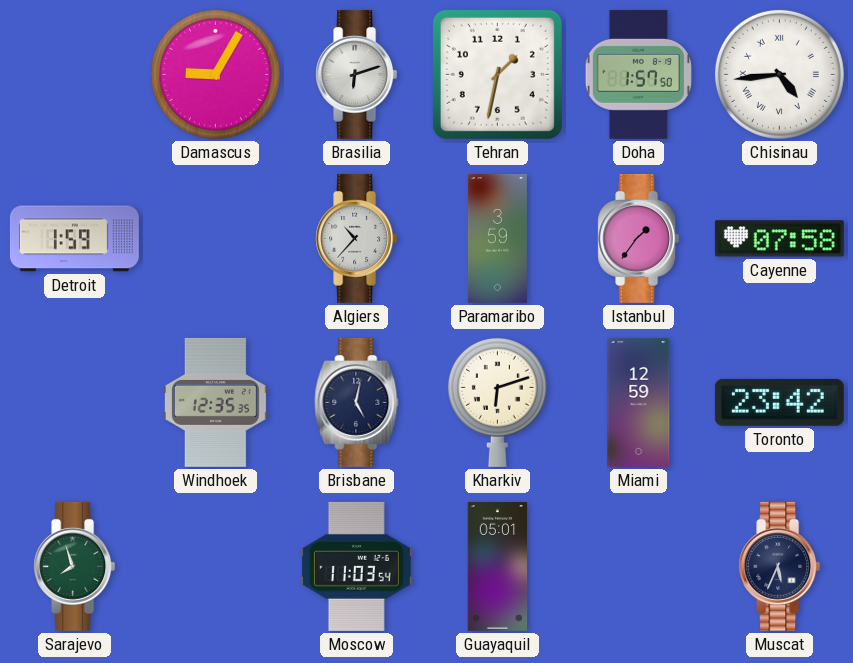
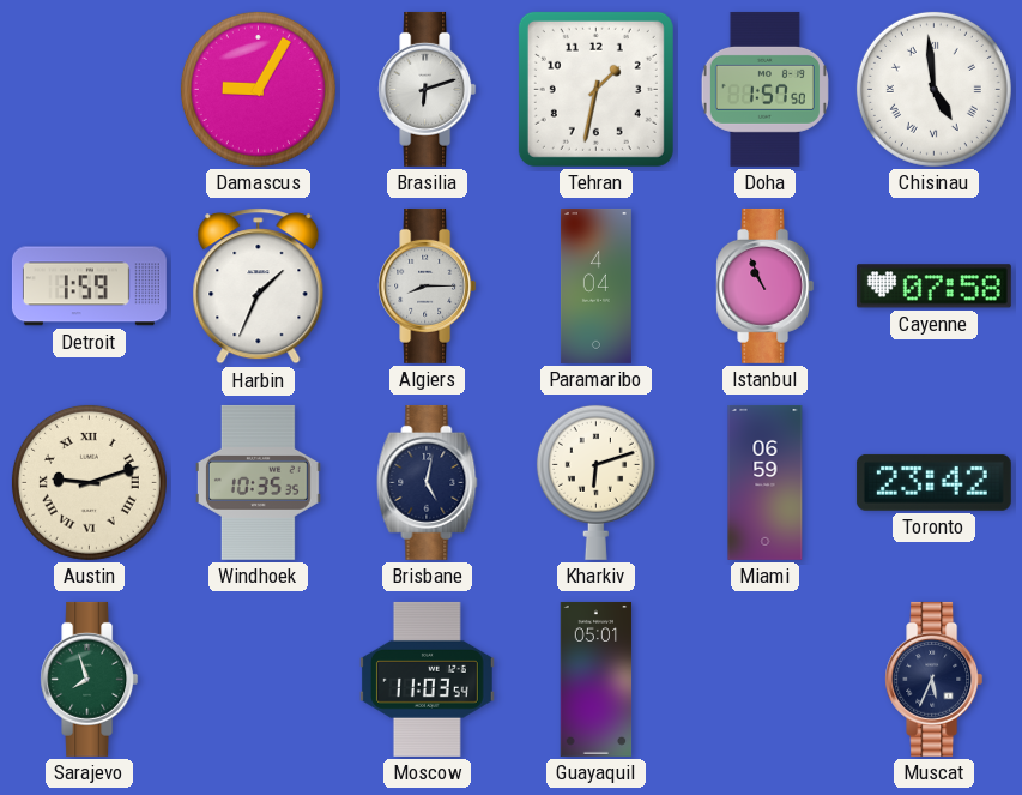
Chisinau: 4:44 -> 4:59
Harbin: none -> 1:34
Algiers: 10:37 -> 8:15
Paramaribo: 3:59 -> 4:04
Istanbul: 1:36 -> 10:56
Austin: none -> 9:12
Windhoek: 12:35 -> 10:35
Miami: 12:59 -> 06:59
